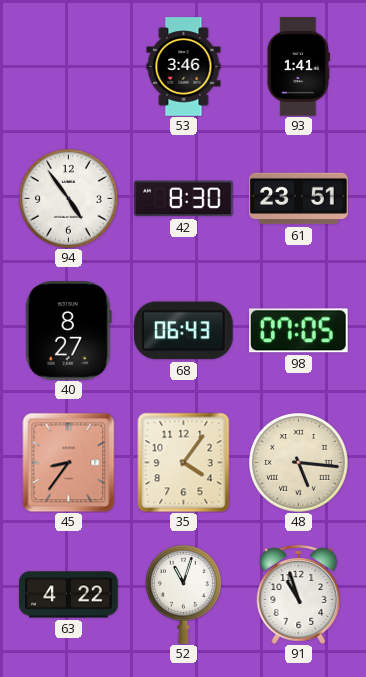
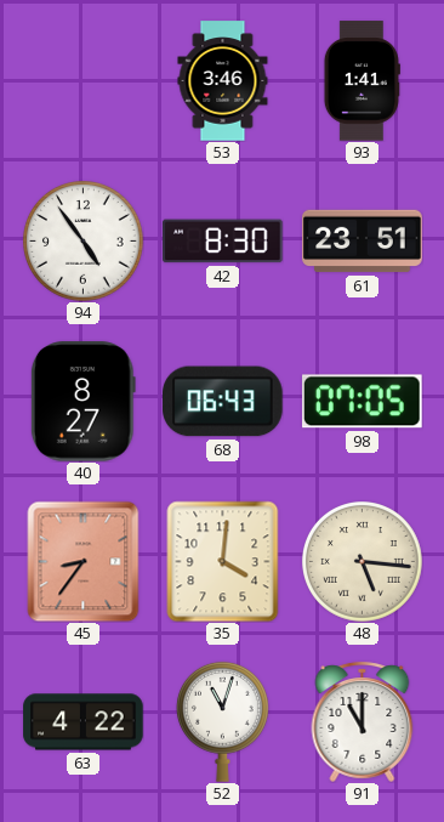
35: 4:06 -> 4:01
91: 10:57 -> 11:00
